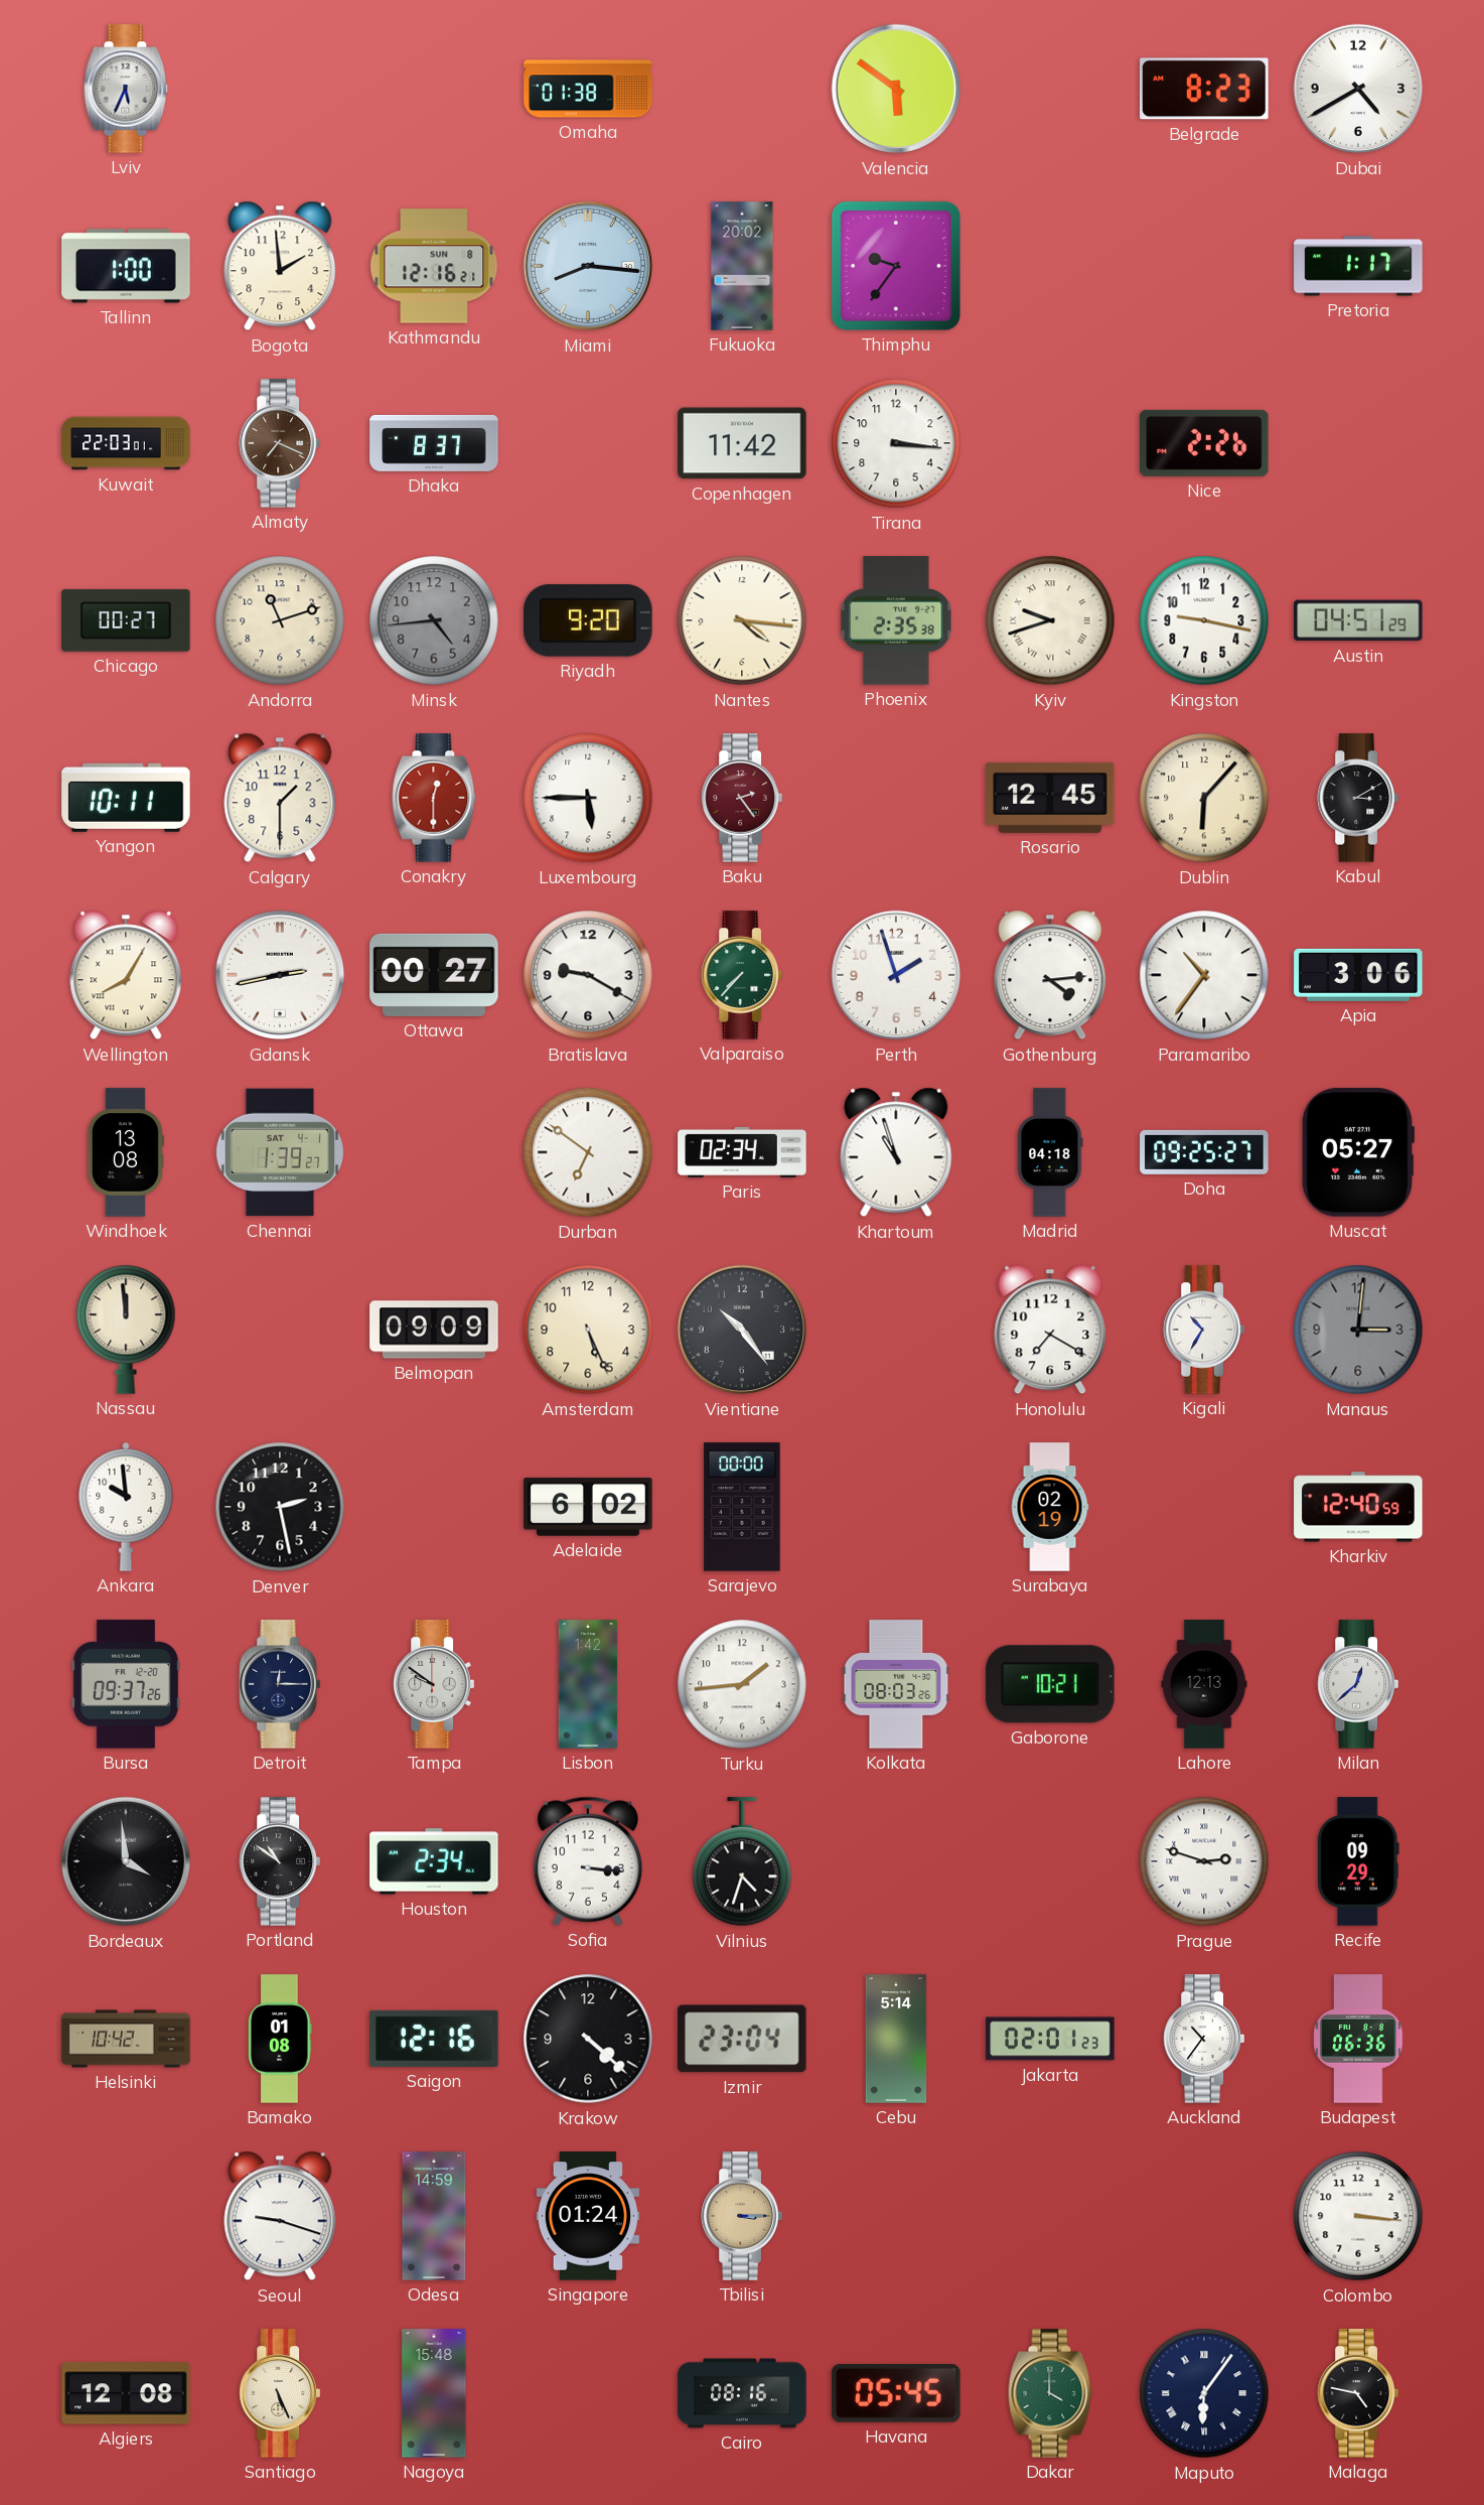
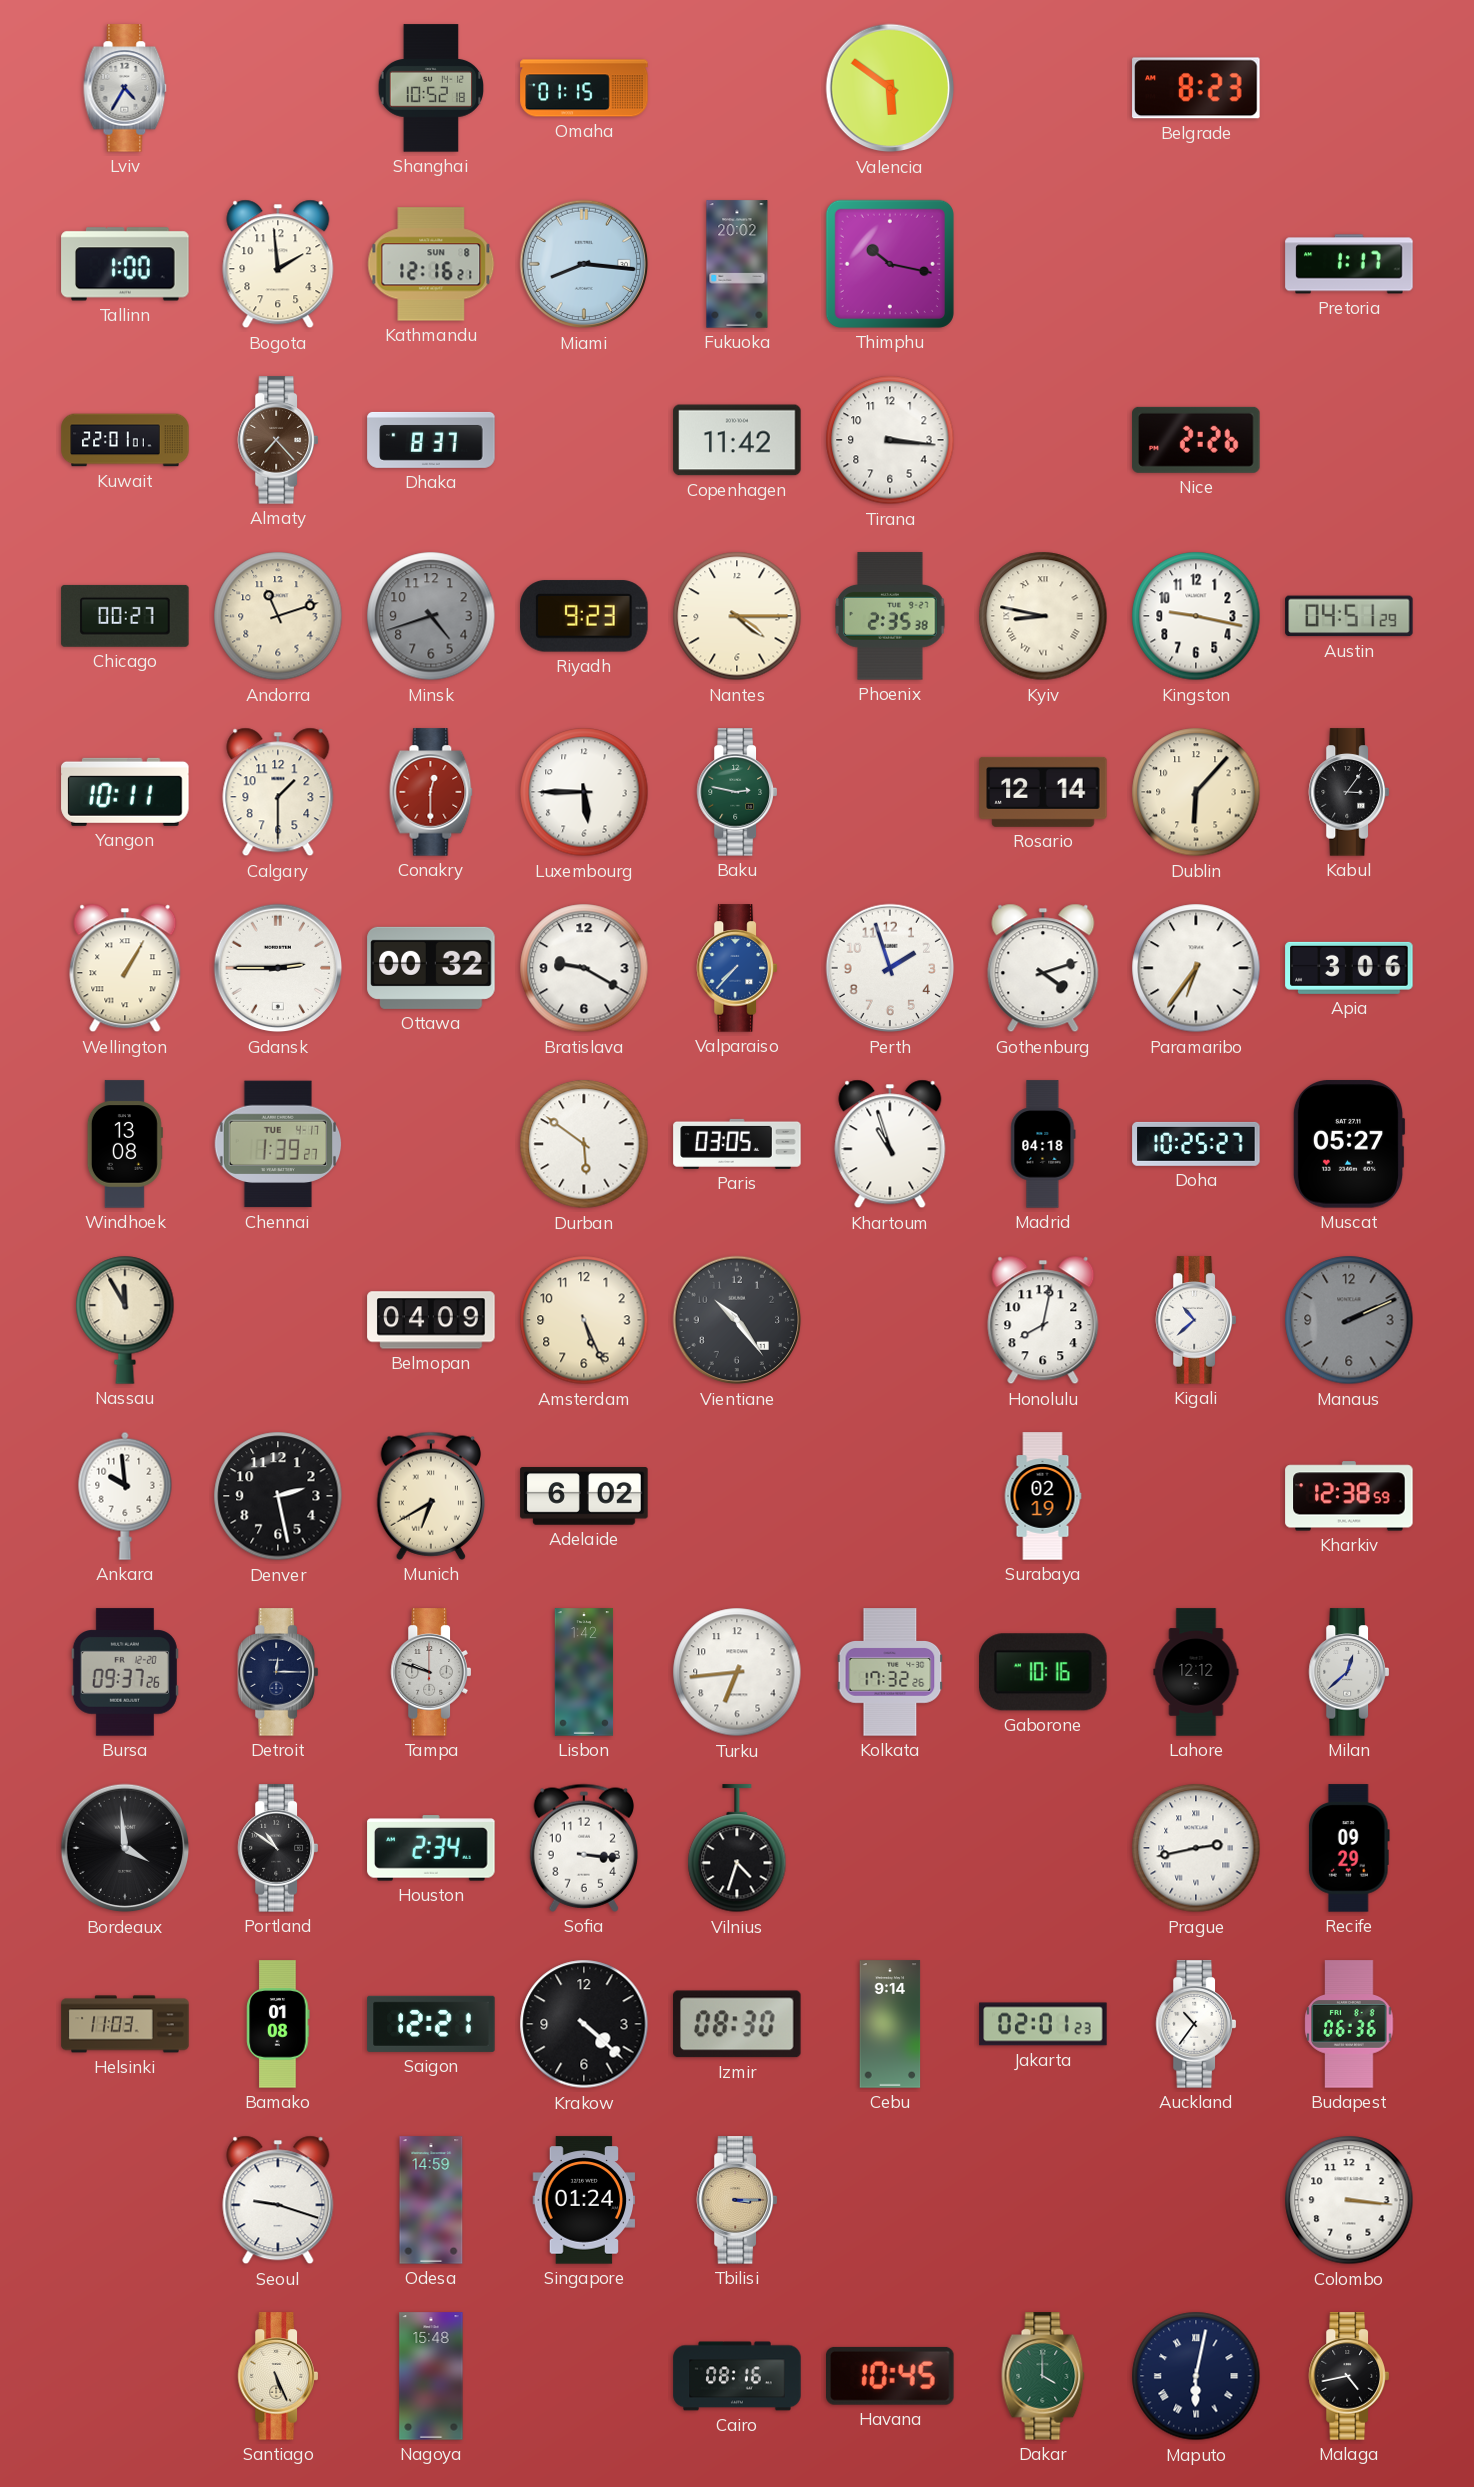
Lviv: 5:34 -> 4:35
Shanghai: none -> 10:52
Omaha: 01:38 -> 01:15
Dubai: 4:40 -> none
Thimphu: 9:36 -> 10:17
Kuwait: 22:03 -> 22:01
Almaty: 7:19 -> 7:23
Minsk: 4:44 -> 4:42
Riyadh: 9:20 -> 9:23
Nantes: 4:16 -> 4:15
Kyiv: 9:42 -> 8:47
Baku: 2:24 -> 2:47
Baku dial: burgundy -> green
Rosario: 12:45 -> 12:14
Kabul: 3:10 -> 3:06
Wellington: 8:05 -> 1:05
Gdansk: 2:43 -> 2:45
Ottawa: 00:27 -> 00:32
Valparaiso dial: green -> blue
Gothenburg: 4:14 -> 4:12
Paramaribo: 10:36 -> 6:36
Chennai date: SAT 4-1 -> TUE 4-17
Durban: 6:51 -> 5:51
Paris: 02:34 -> 03:05
Doha: 09:25 -> 10:25
Nassau: 11:59 -> 11:55
Belmopan: 09:09 -> 04:09
Honolulu: 7:20 -> 8:02
Kigali: 10:35 -> 10:38
Manaus: 3:01 -> 2:11
Munich: none -> 6:40
Sarajevo: 00:00 -> none
Kharkiv: 12:40 -> 12:38
Tampa: 9:51 -> 9:48
Turku: 1:44 -> 6:44
Kolkata: 08:03 -> 17:32
Gaborone: 10:21 -> 10:16
Lahore: 12:13 -> 12:12
Prague: 2:48 -> 2:43
Helsinki: 10:42 -> 11:03
Saigon: 12:16 -> 12:21
Izmir: 23:04 -> 08:30
Cebu: 5:14 -> 9:14
Algiers: 12:08 -> none
Havana: 05:45 -> 10:45
Maputo: 6:06 -> 6:02
Malaga: 4:47 -> 4:43
